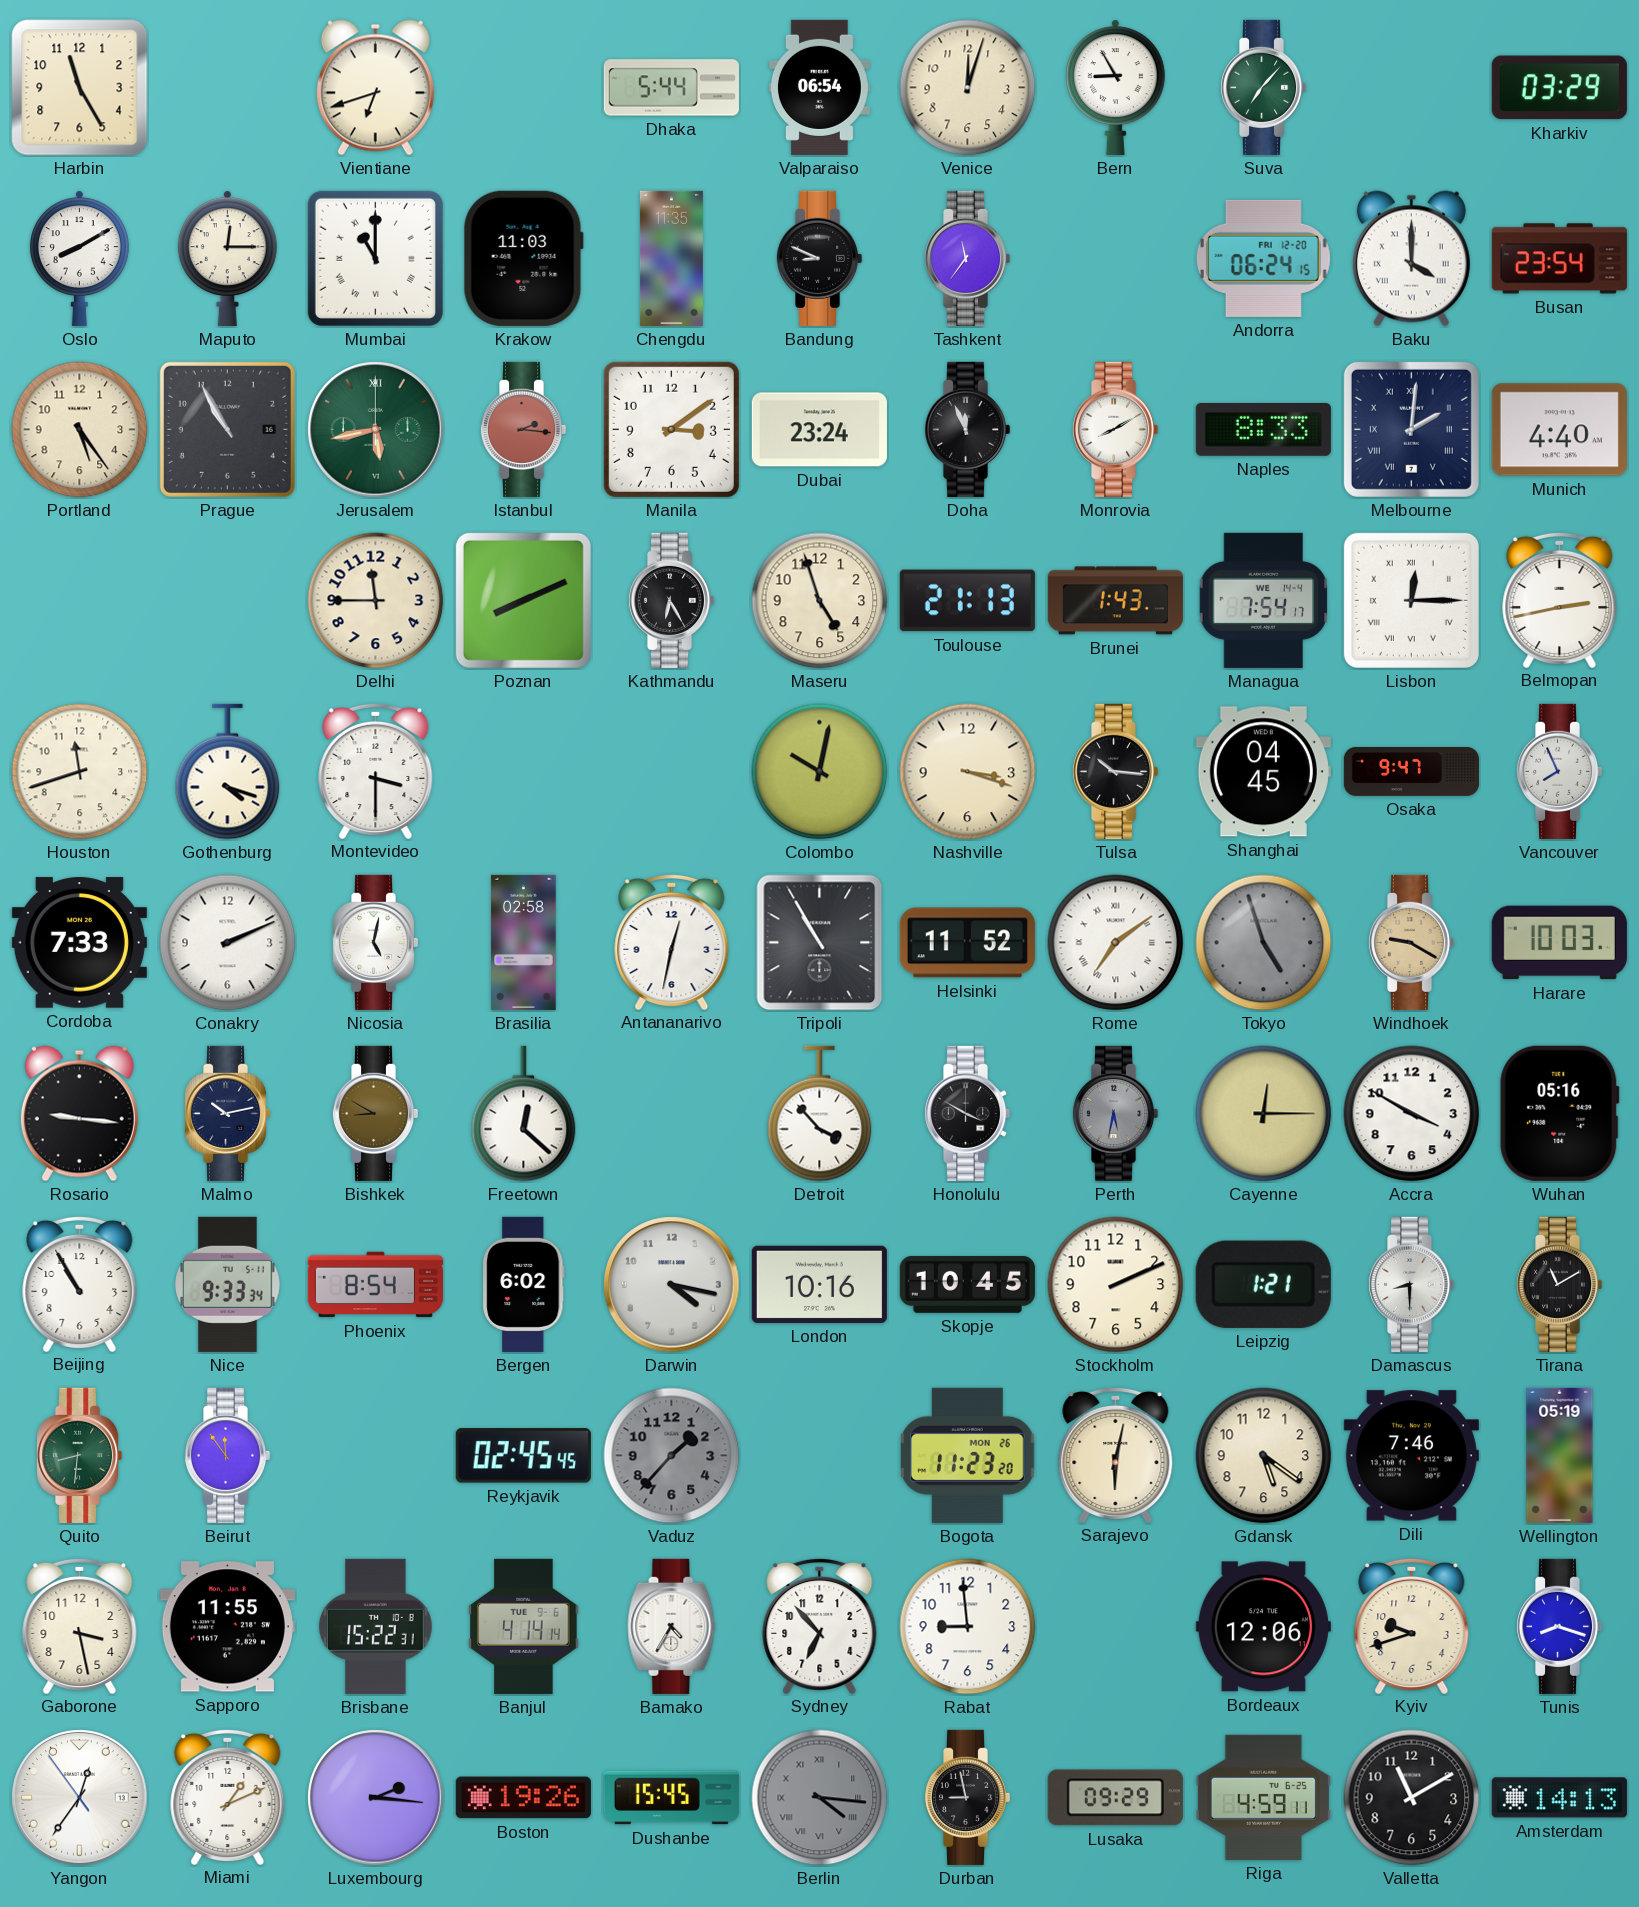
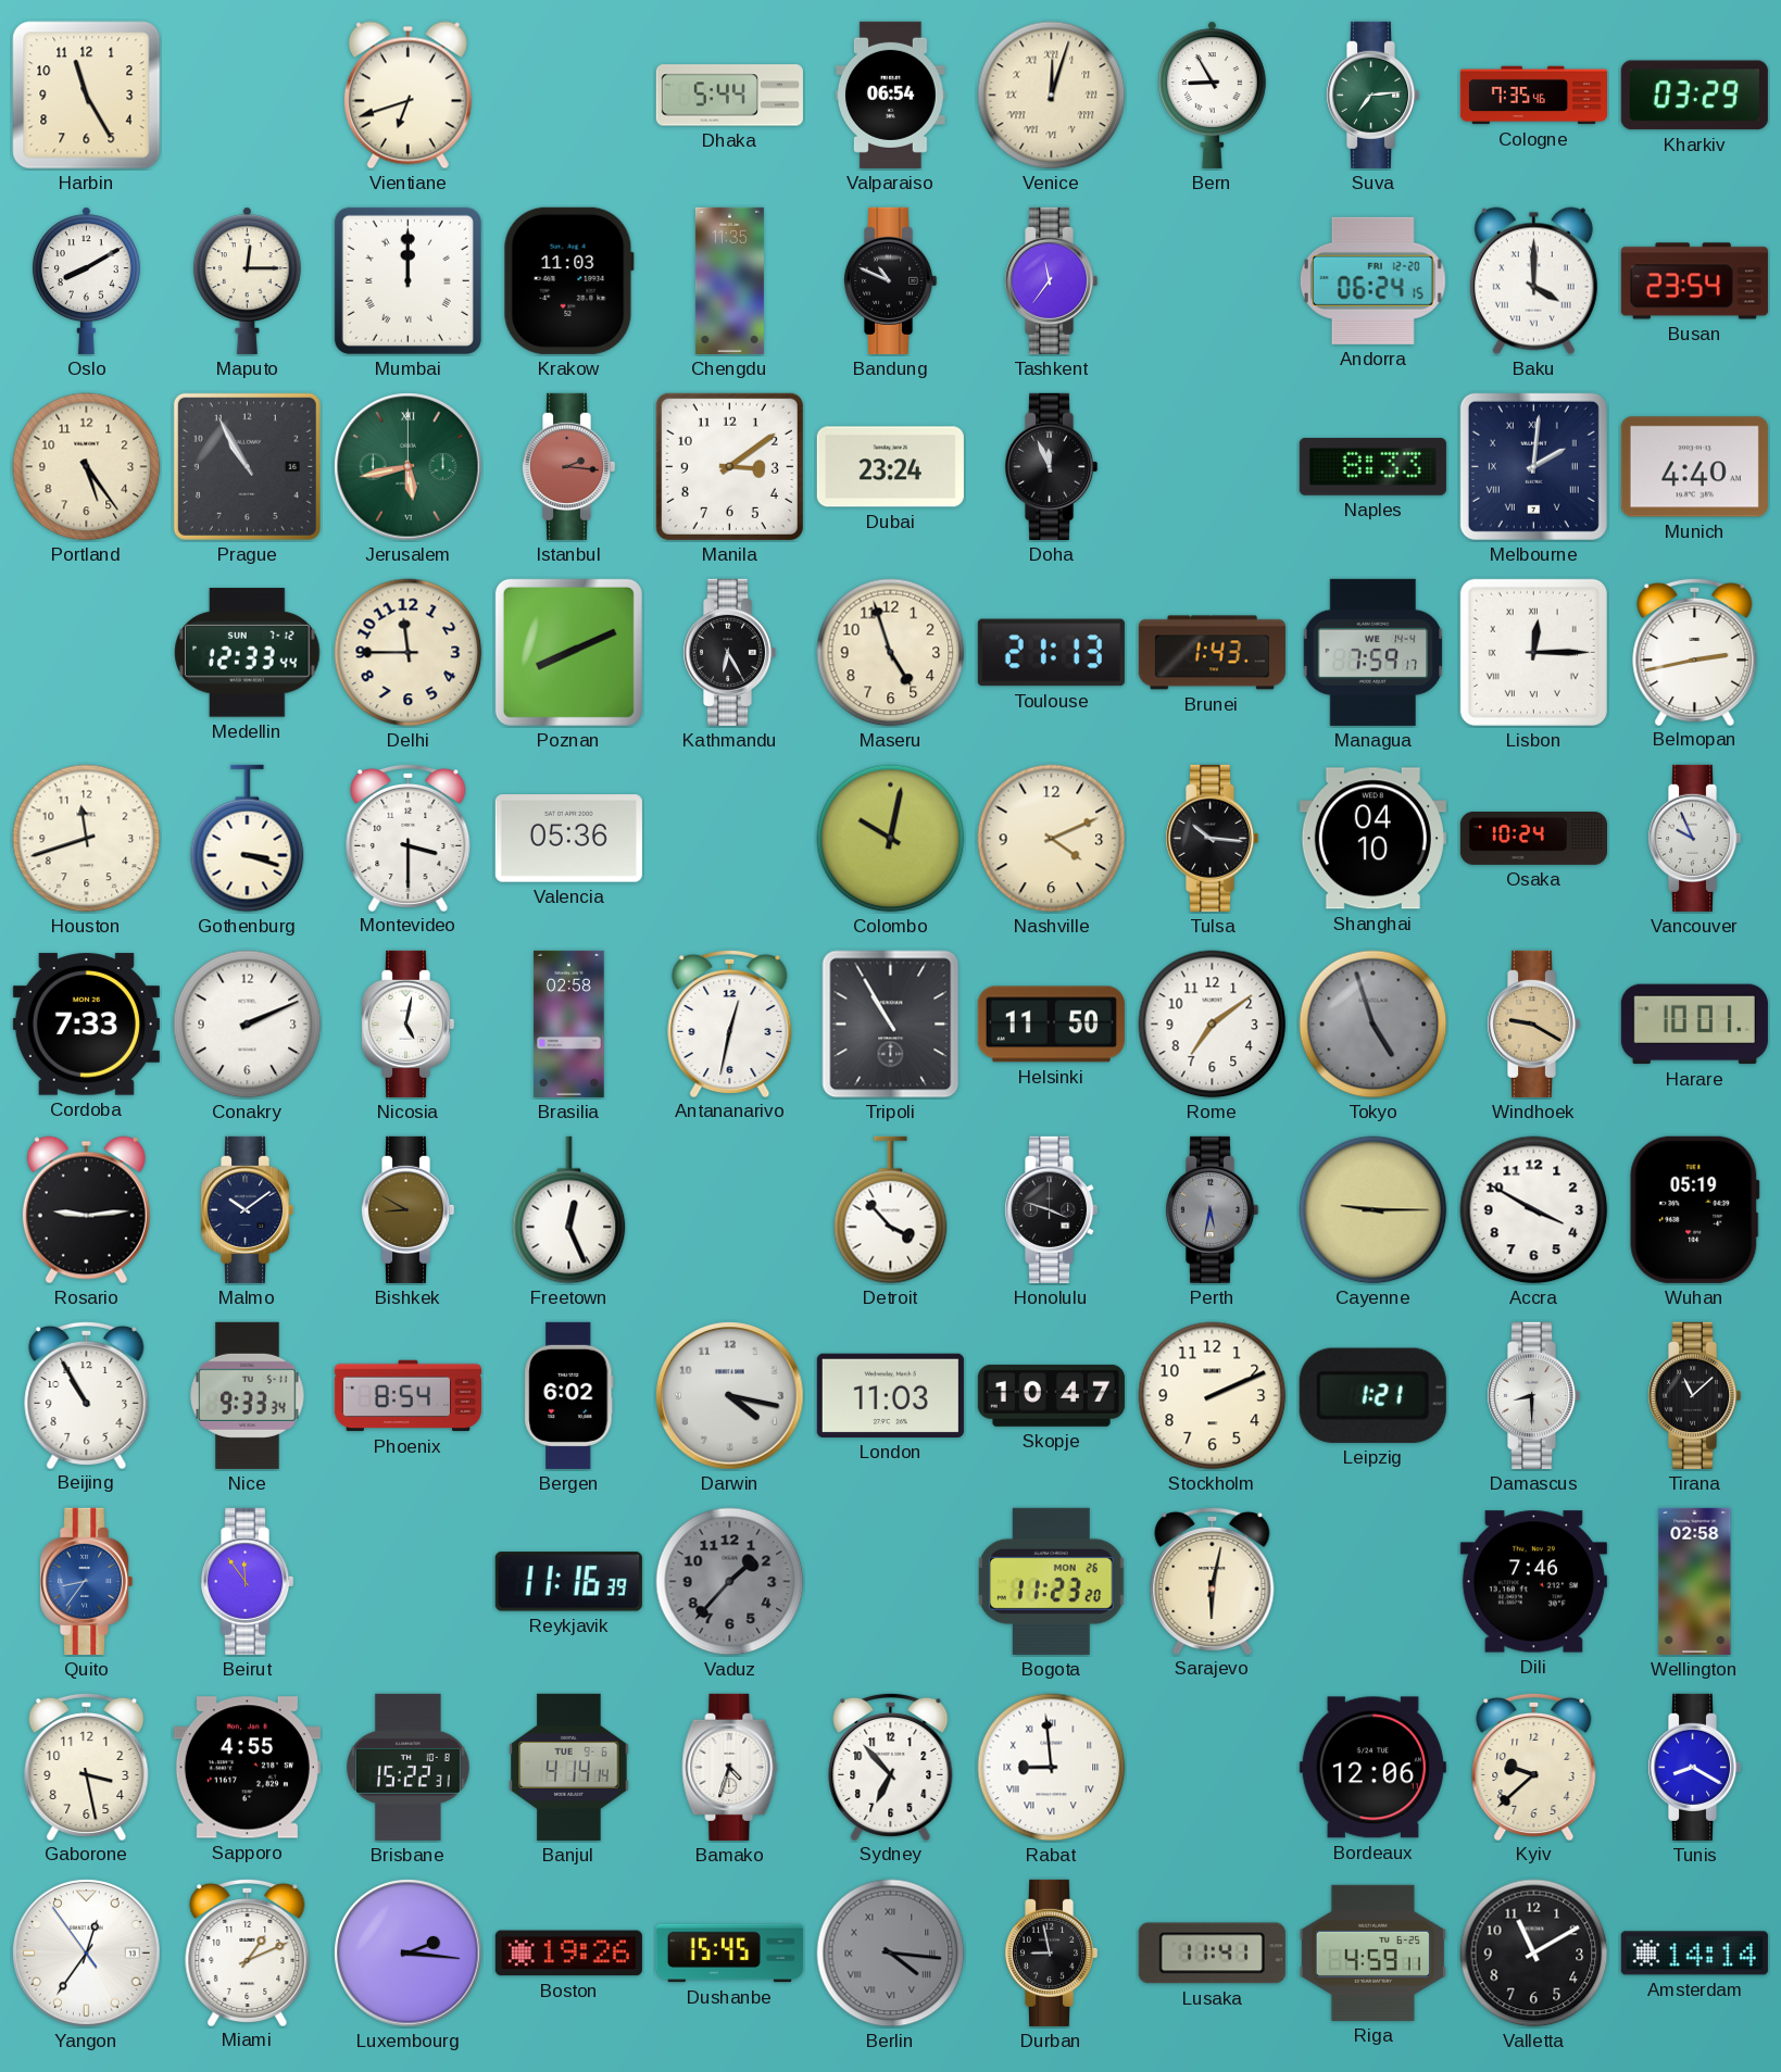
Venice numerals: Arabic -> Roman
Suva: 7:07 -> 7:14
Cologne: none -> 7:35
Mumbai: 11:00 -> 12:00
Bandung: 8:49 -> 10:49
Monrovia: 8:10 -> none
Medellin: none -> 12:33
Managua: 7:54 -> 7:59
Gothenburg: 4:18 -> 3:18
Valencia: none -> 05:36
Nashville: 3:18 -> 4:11
Shanghai: 04:45 -> 04:10
Osaka: 9:47 -> 10:24
Vancouver: 7:56 -> 9:56
Helsinki: 11:52 -> 11:50
Rome numerals: Roman -> Arabic
Harare: 10:03 -> 10:01
Rosario: 9:16 -> 9:14
Malmo: 10:13 -> 10:09
Freetown: 12:22 -> 12:26
Honolulu: 3:50 -> 3:48
Cayenne: 12:15 -> 9:15
Wuhan: 05:16 -> 05:19
London: 10:16 -> 11:03
Skopje: 10:45 -> 10:47
Tirana: 11:10 -> 11:08
Quito: 8:31 -> 8:36
Quito dial: green -> blue
Reykjavik: 02:45 -> 11:16
Gdansk: 5:21 -> none
Wellington: 05:19 -> 02:58
Sapporo: 11:55 -> 4:55
Bamako: 4:35 -> 4:33
Rabat numerals: Arabic -> Roman
Kyiv: 9:42 -> 9:38
Tunis: 8:18 -> 8:20
Lusaka: 09:29 -> 11:41
Amsterdam: 14:13 -> 14:14
